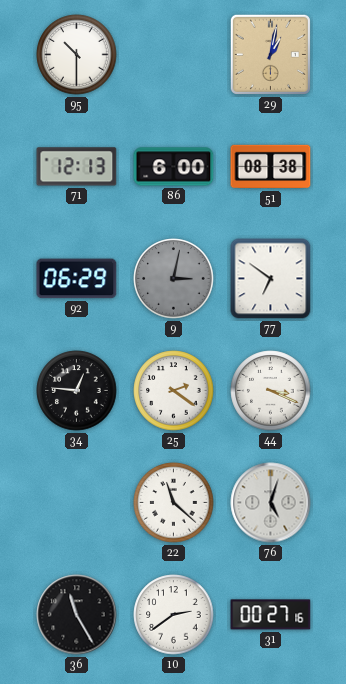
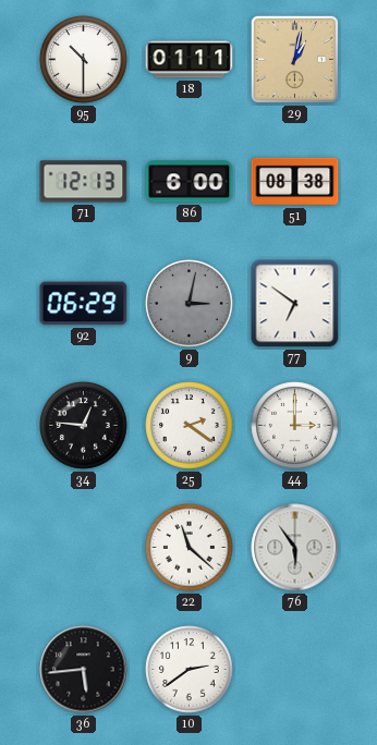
18: none -> 01:11
44: 3:19 -> 3:00
76: 5:03 -> 5:54
36: 11:25 -> 5:44
31: 00:27 -> none
